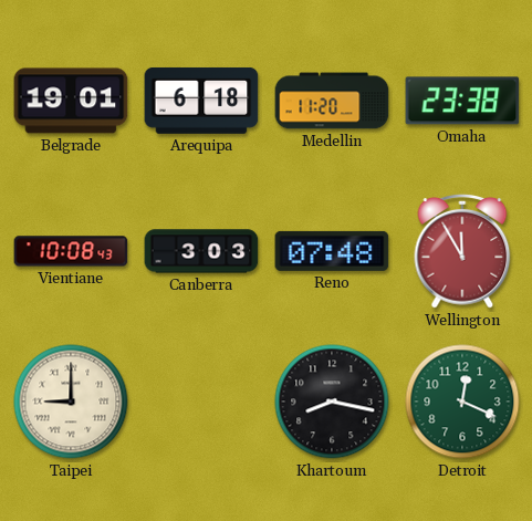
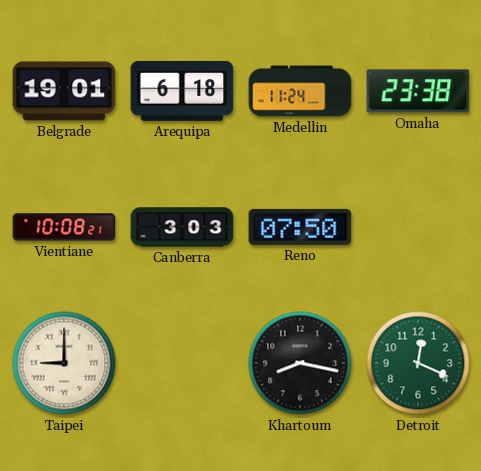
Medellin: 11:20 -> 11:24
Vientiane: 10:08:43 -> 10:08:21
Reno: 07:48 -> 07:50
Wellington: 11:55 -> none
